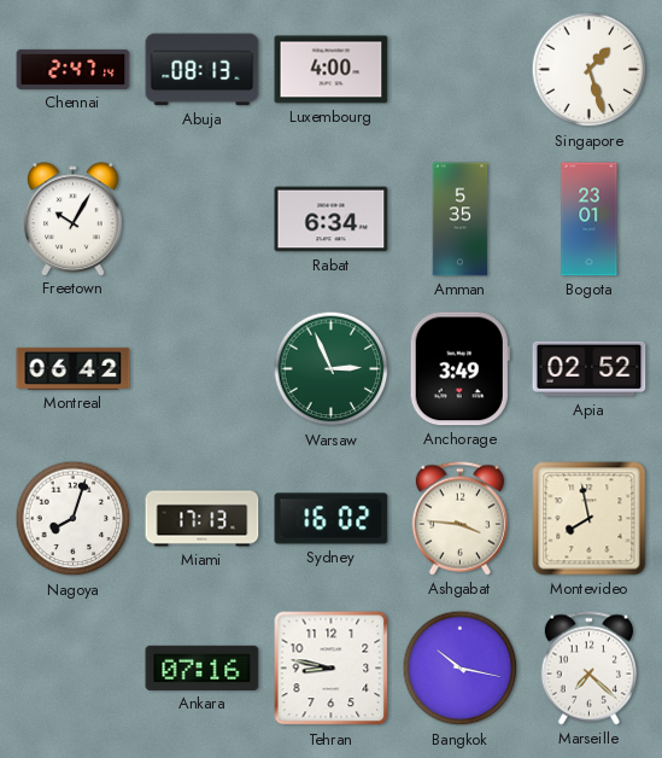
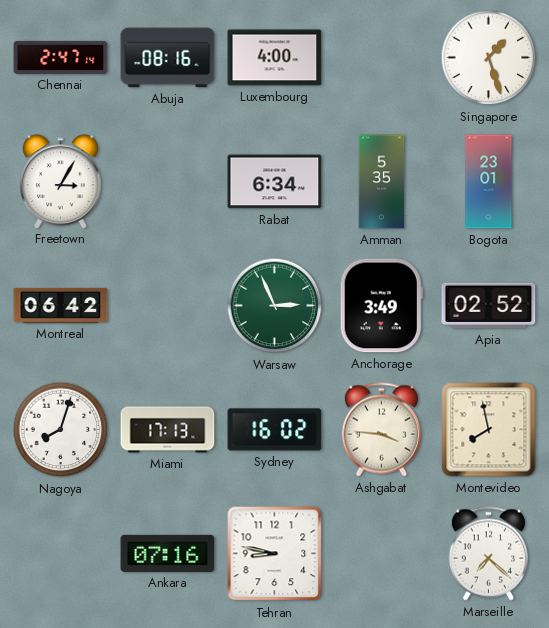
Abuja: 08:13 -> 08:16
Freetown: 10:05 -> 3:05
Bangkok: 10:17 -> none
